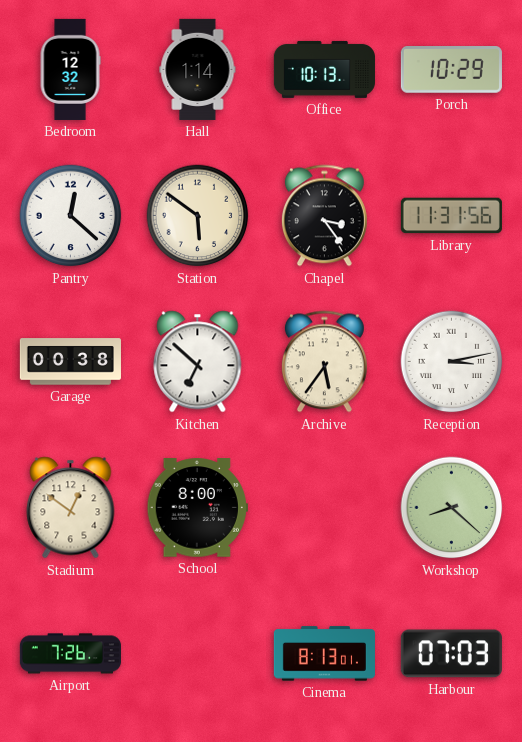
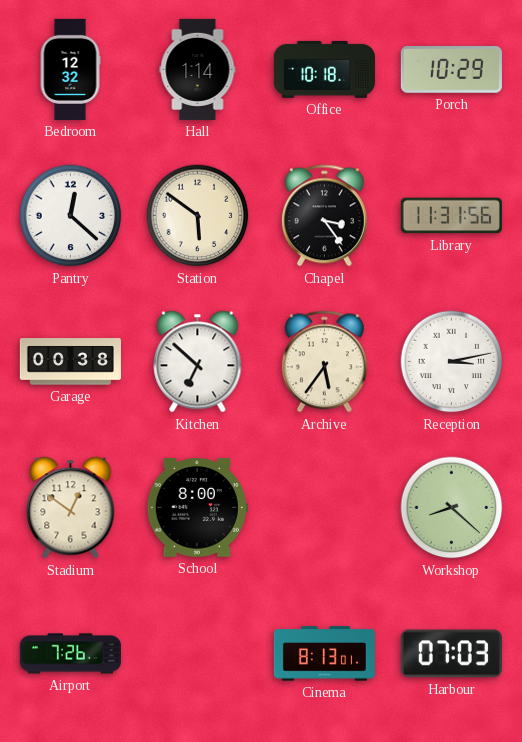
Office: 10:13 -> 10:18
